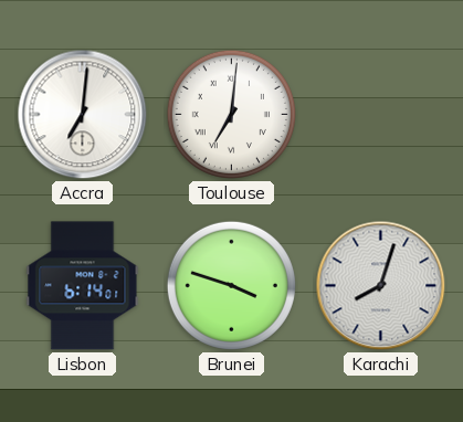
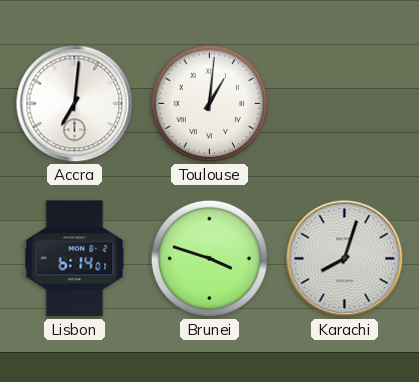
Toulouse: 7:01 -> 1:01
